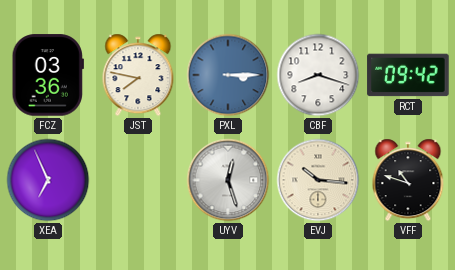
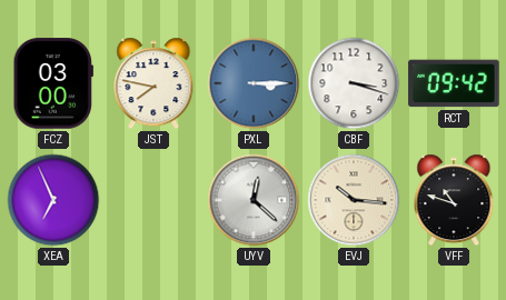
FCZ: 03:36 -> 03:00
CBF: 8:18 -> 3:18
UYV: 12:27 -> 12:22
